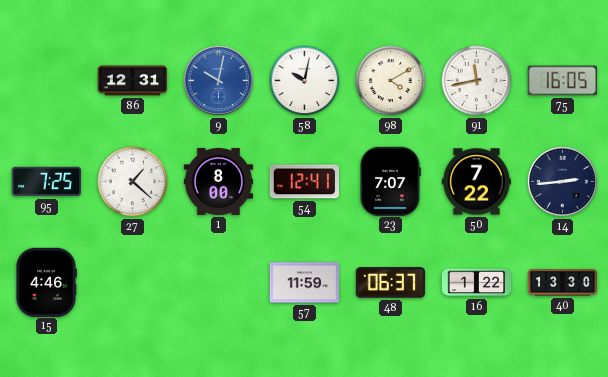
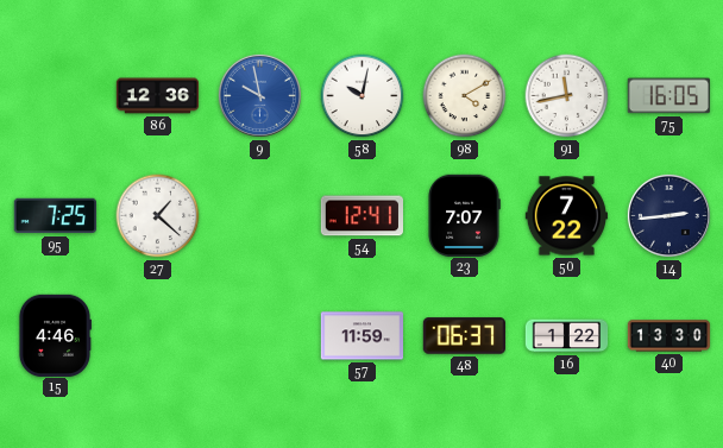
86: 12:31 -> 12:36
9: 10:02 -> 9:58
1: 8:00 -> none
